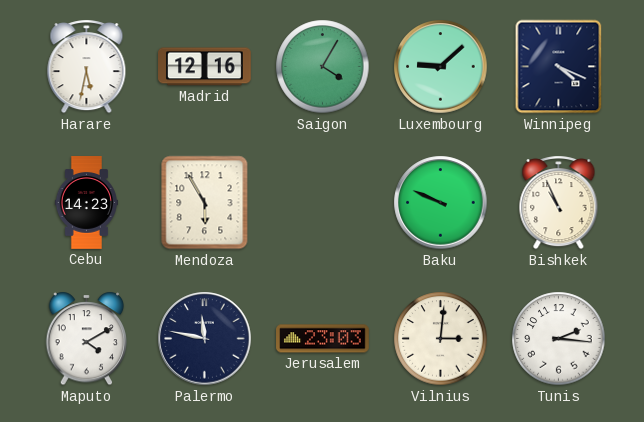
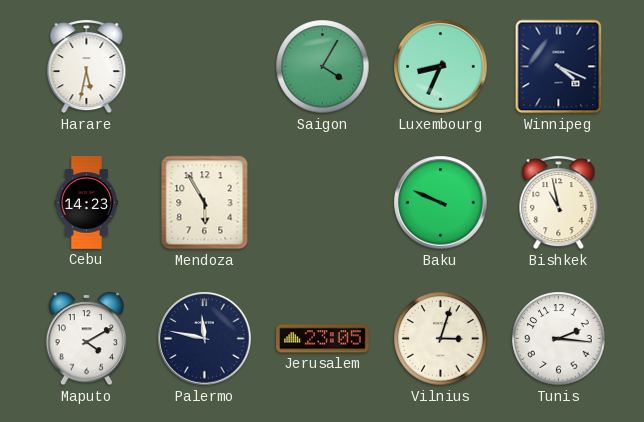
Madrid: 12:16 -> none
Luxembourg: 9:08 -> 8:34
Bishkek: 10:56 -> 10:58
Jerusalem: 23:03 -> 23:05
Vilnius: 3:01 -> 3:03
